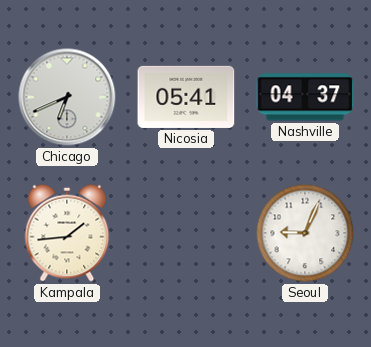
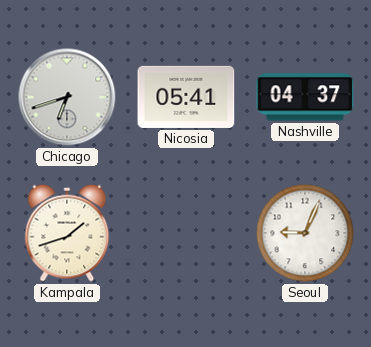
Chicago: 6:41 -> 6:42
Kampala: 1:44 -> 1:42
